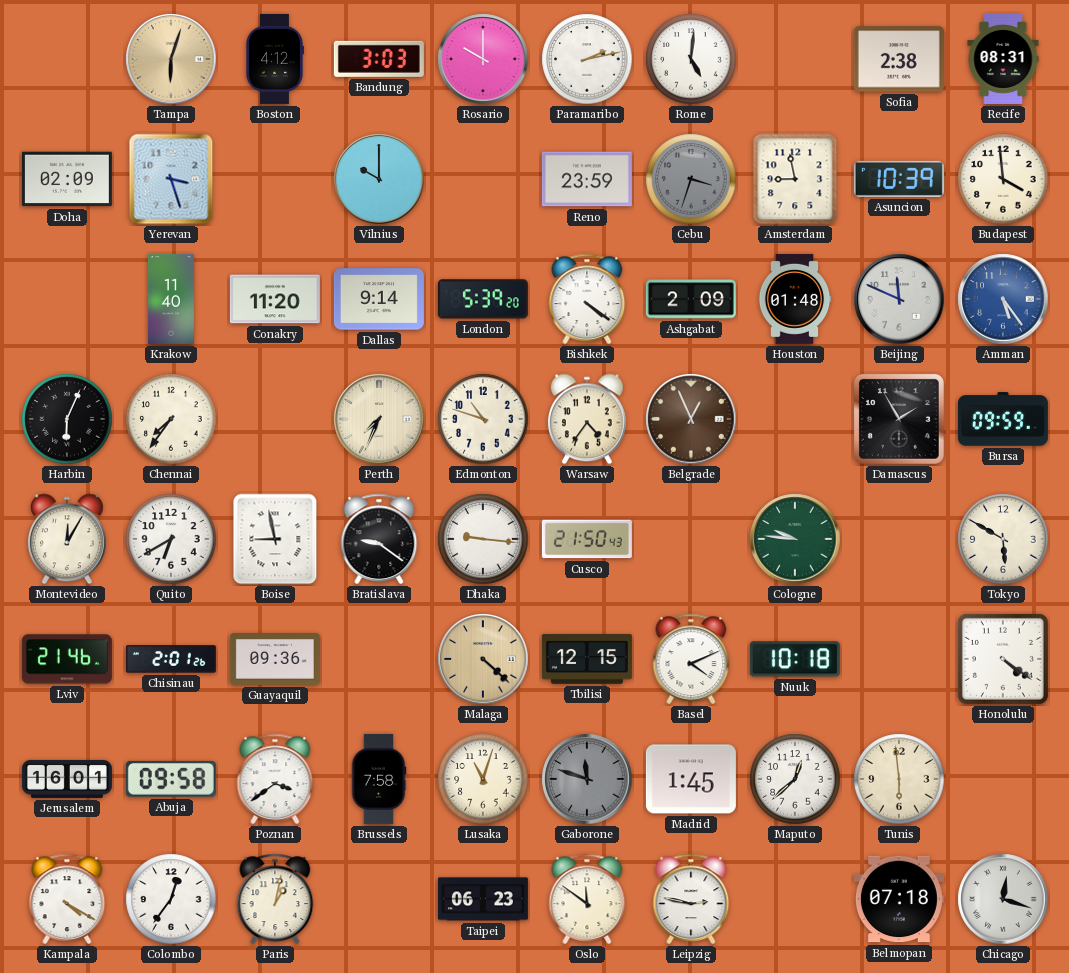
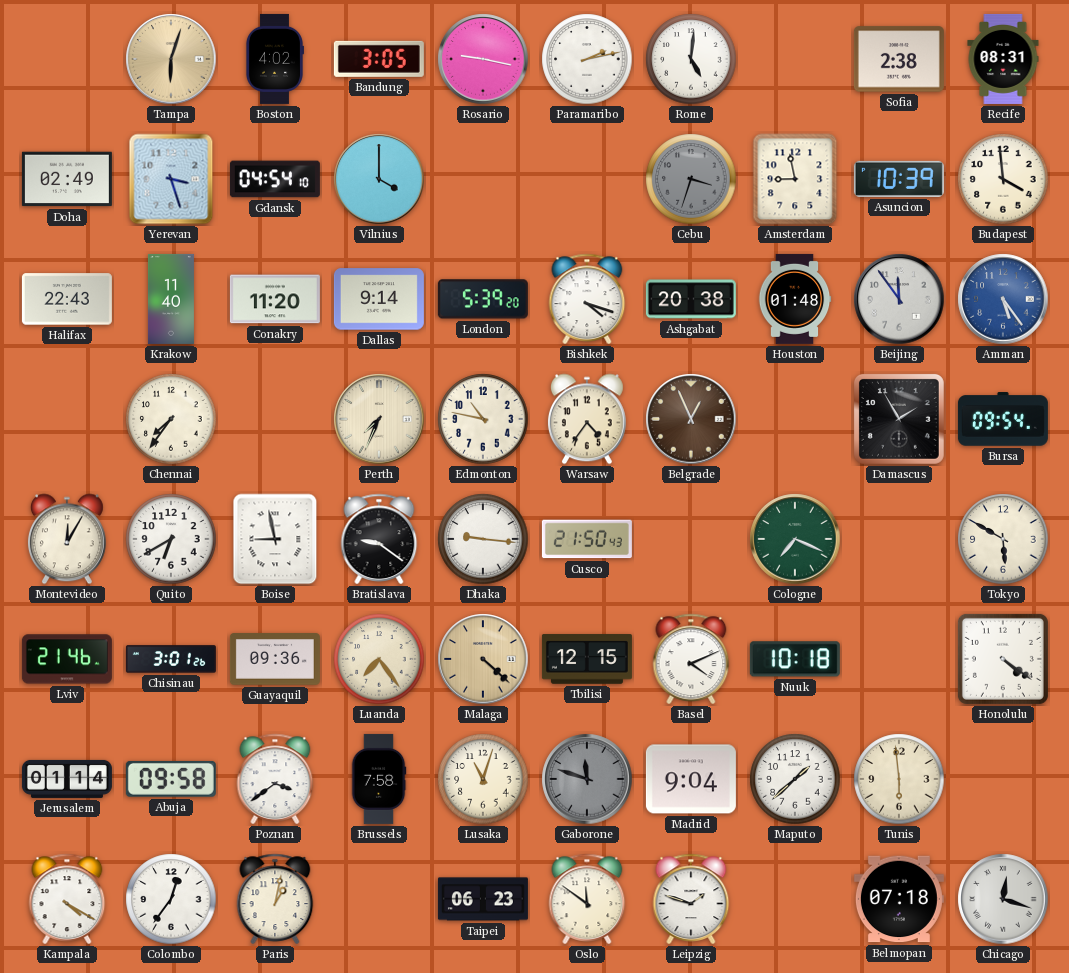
Boston: 4:12 -> 4:02
Bandung: 3:03 -> 3:05
Rosario: 10:00 -> 9:17
Doha: 02:09 -> 02:49
Gdansk: none -> 04:54
Vilnius: 10:00 -> 4:00
Reno: 23:59 -> none
Halifax: none -> 22:43
Bishkek: 4:21 -> 4:18
Ashgabat: 2:09 -> 20:38
Beijing: 11:49 -> 11:54
Harbin: 6:04 -> none
Edmonton: 10:48 -> 10:47
Bursa: 09:59 -> 09:54
Cologne: 9:46 -> 7:19
Chisinau: 2:01 -> 3:01
Luanda: none -> 7:24
Jerusalem: 16:01 -> 01:14
Madrid: 1:45 -> 9:04
Maputo: 12:38 -> 1:38
Leipzig: 2:47 -> 1:48
